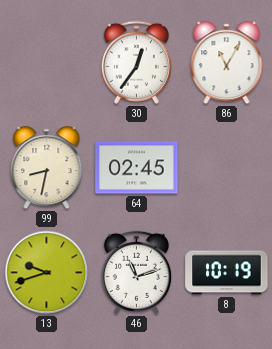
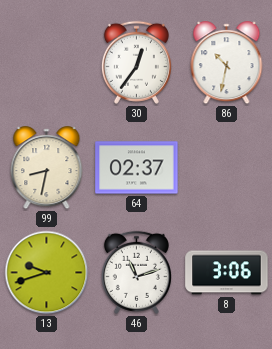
86: 11:05 -> 10:32
64: 02:45 -> 02:37
8: 10:19 -> 3:06
